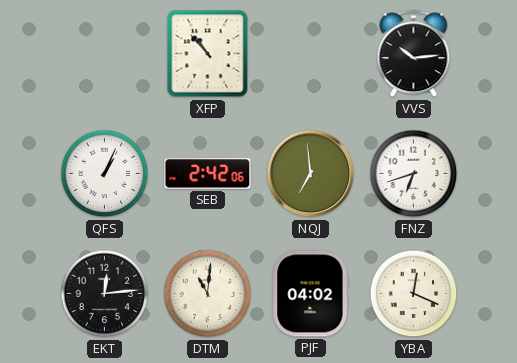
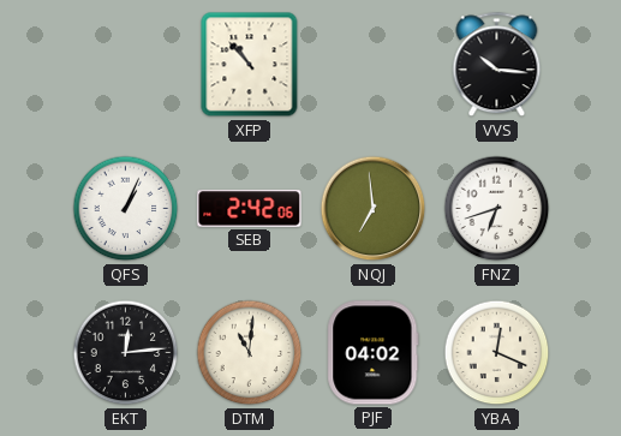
VVS: 10:14 -> 10:16
